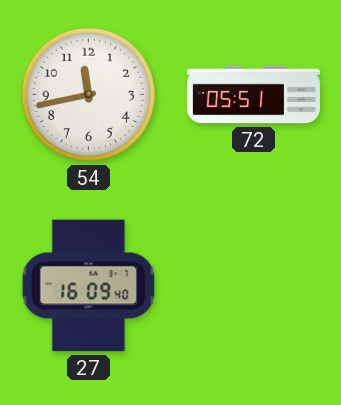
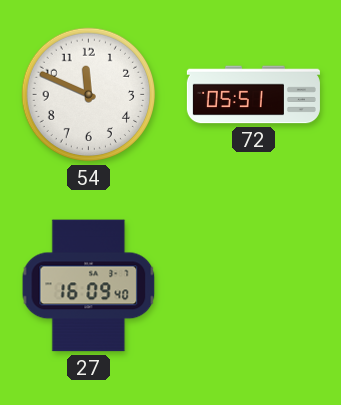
54: 11:43 -> 11:49
